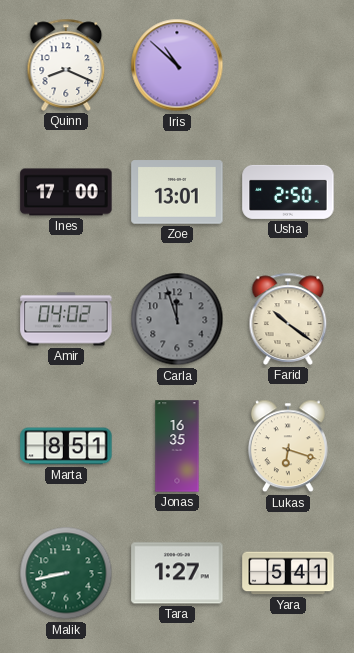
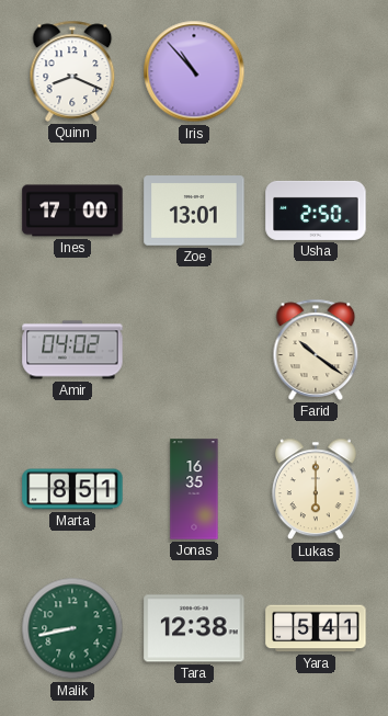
Iris: 10:52 -> 10:53
Carla: 11:57 -> none
Lukas: 6:18 -> 6:00
Tara: 1:27 -> 12:38
